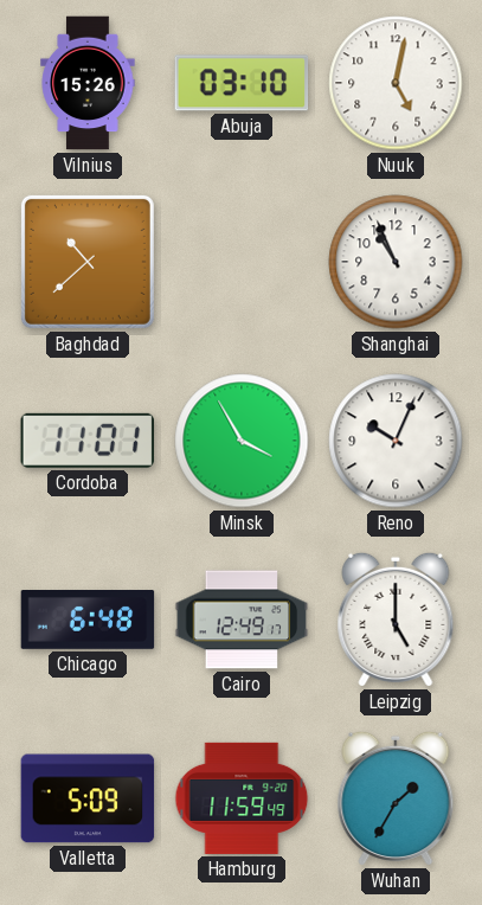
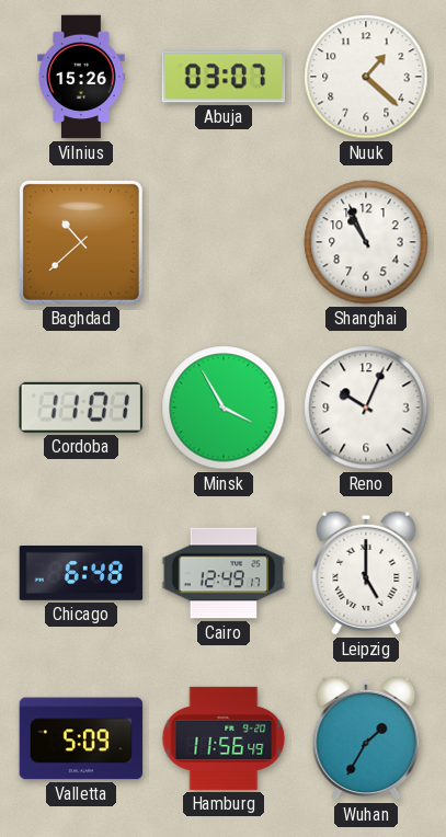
Abuja: 03:10 -> 03:07
Nuuk: 5:02 -> 1:22
Hamburg: 11:59 -> 11:56
